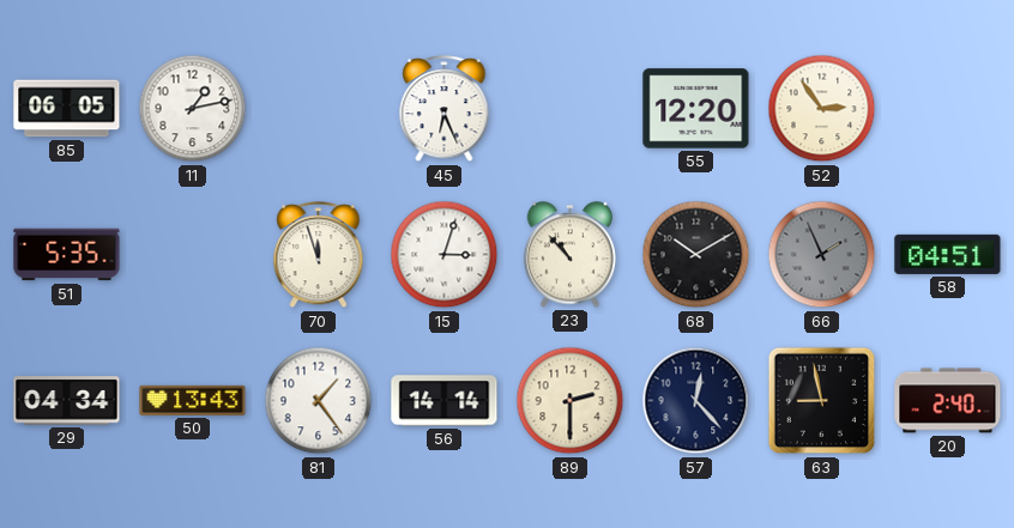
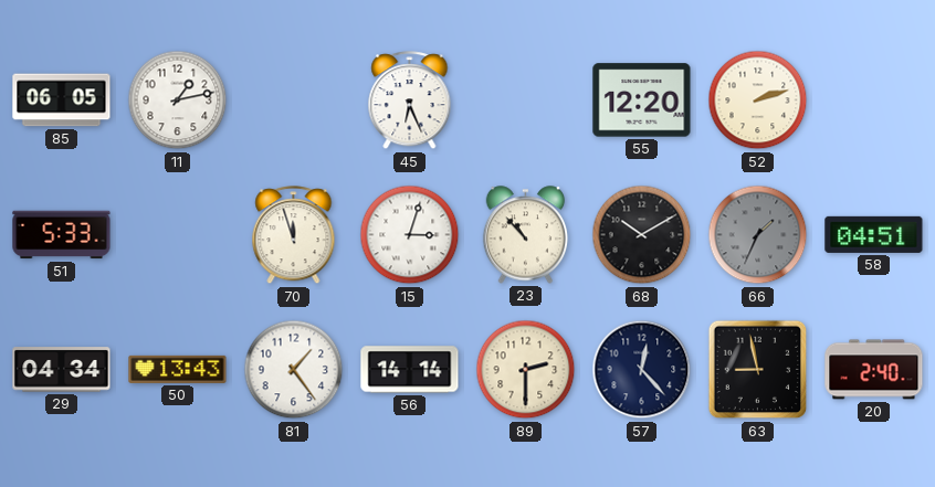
52: 2:54 -> 2:12
51: 5:35 -> 5:33
66: 1:56 -> 1:34
